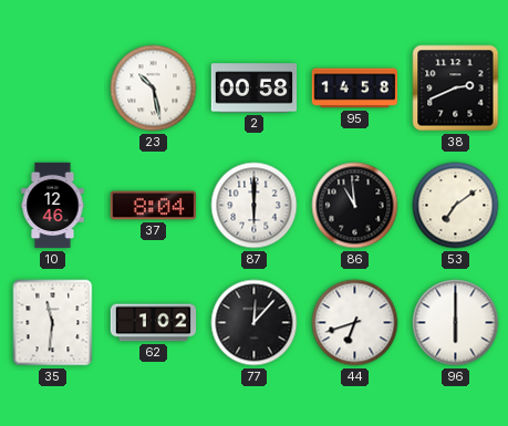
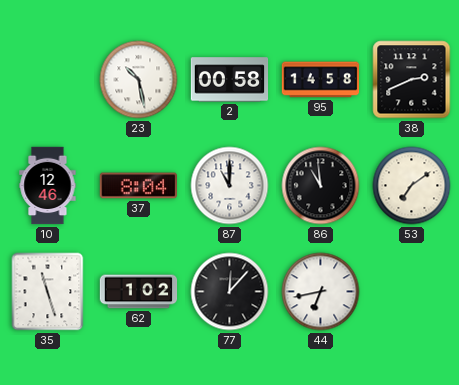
87: 6:00 -> 11:00
35: 11:31 -> 11:27
44: 6:42 -> 6:43
96: 6:00 -> none
